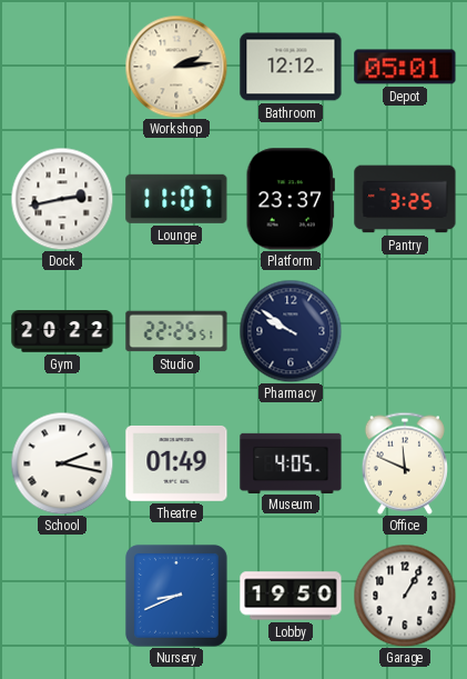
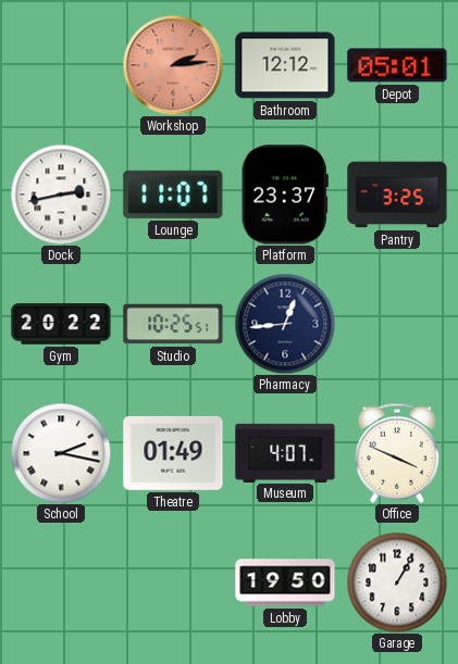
Workshop dial: cream -> salmon
Studio: 22:25 -> 10:25
Pharmacy: 9:51 -> 12:44
Museum: 4:05 -> 4:07
Office: 11:49 -> 3:49
Nursery: 8:41 -> none
